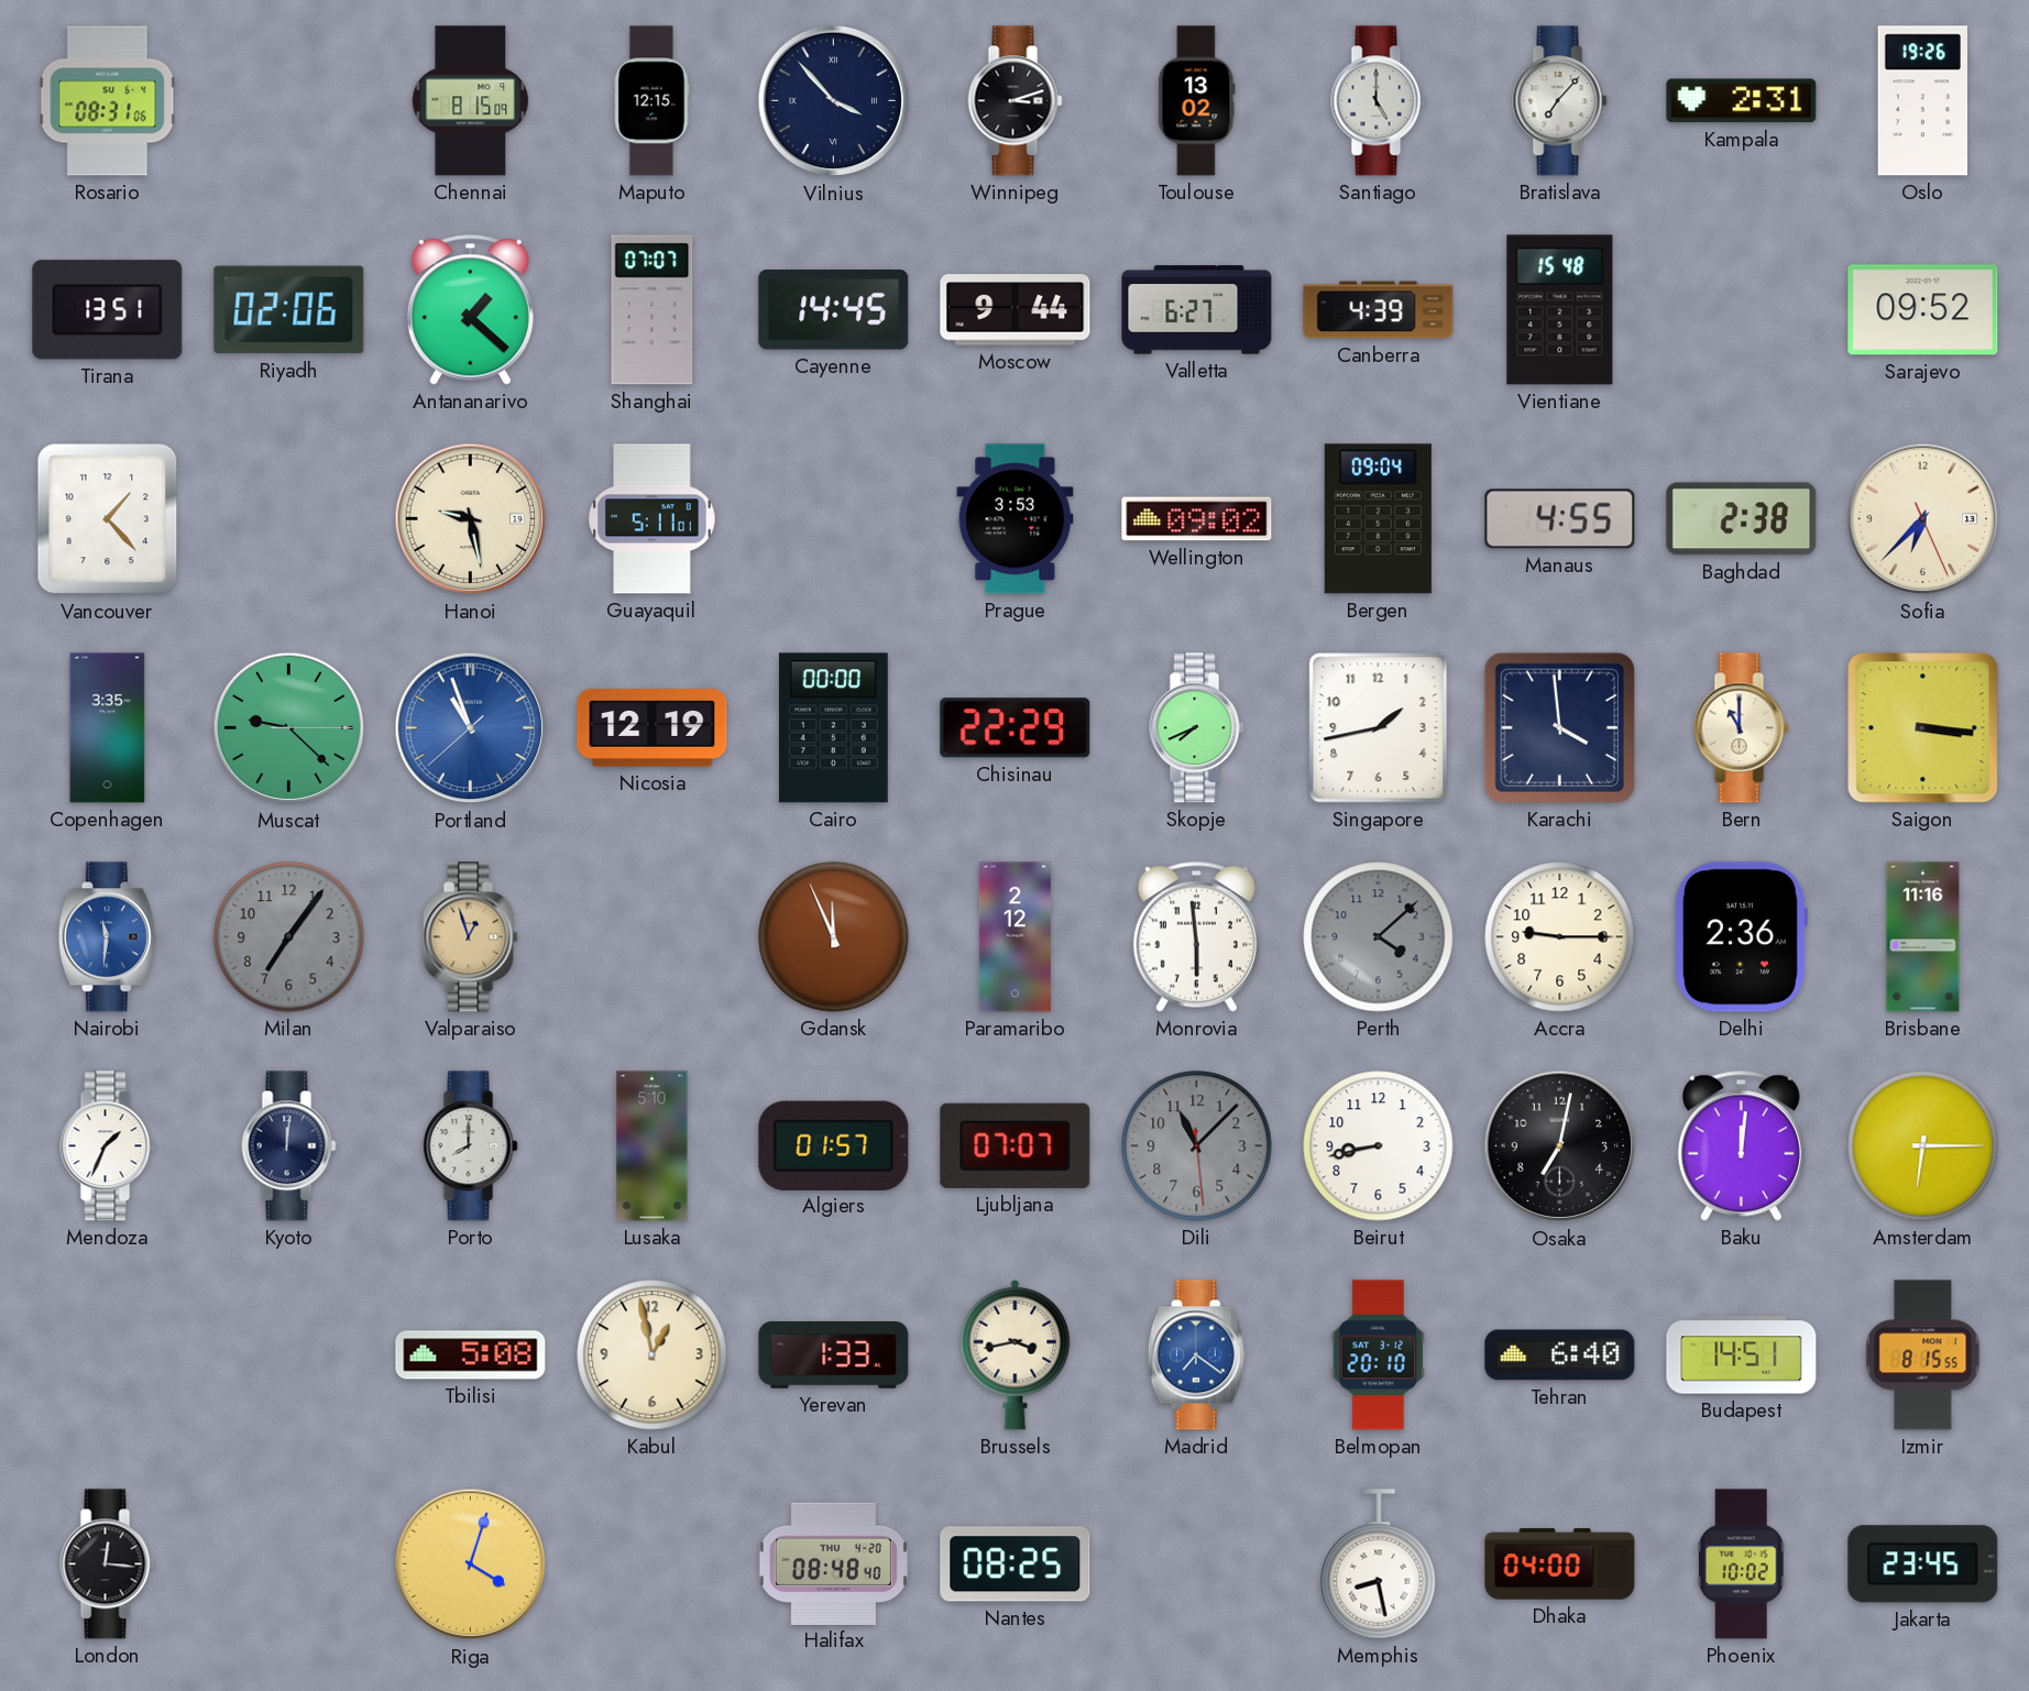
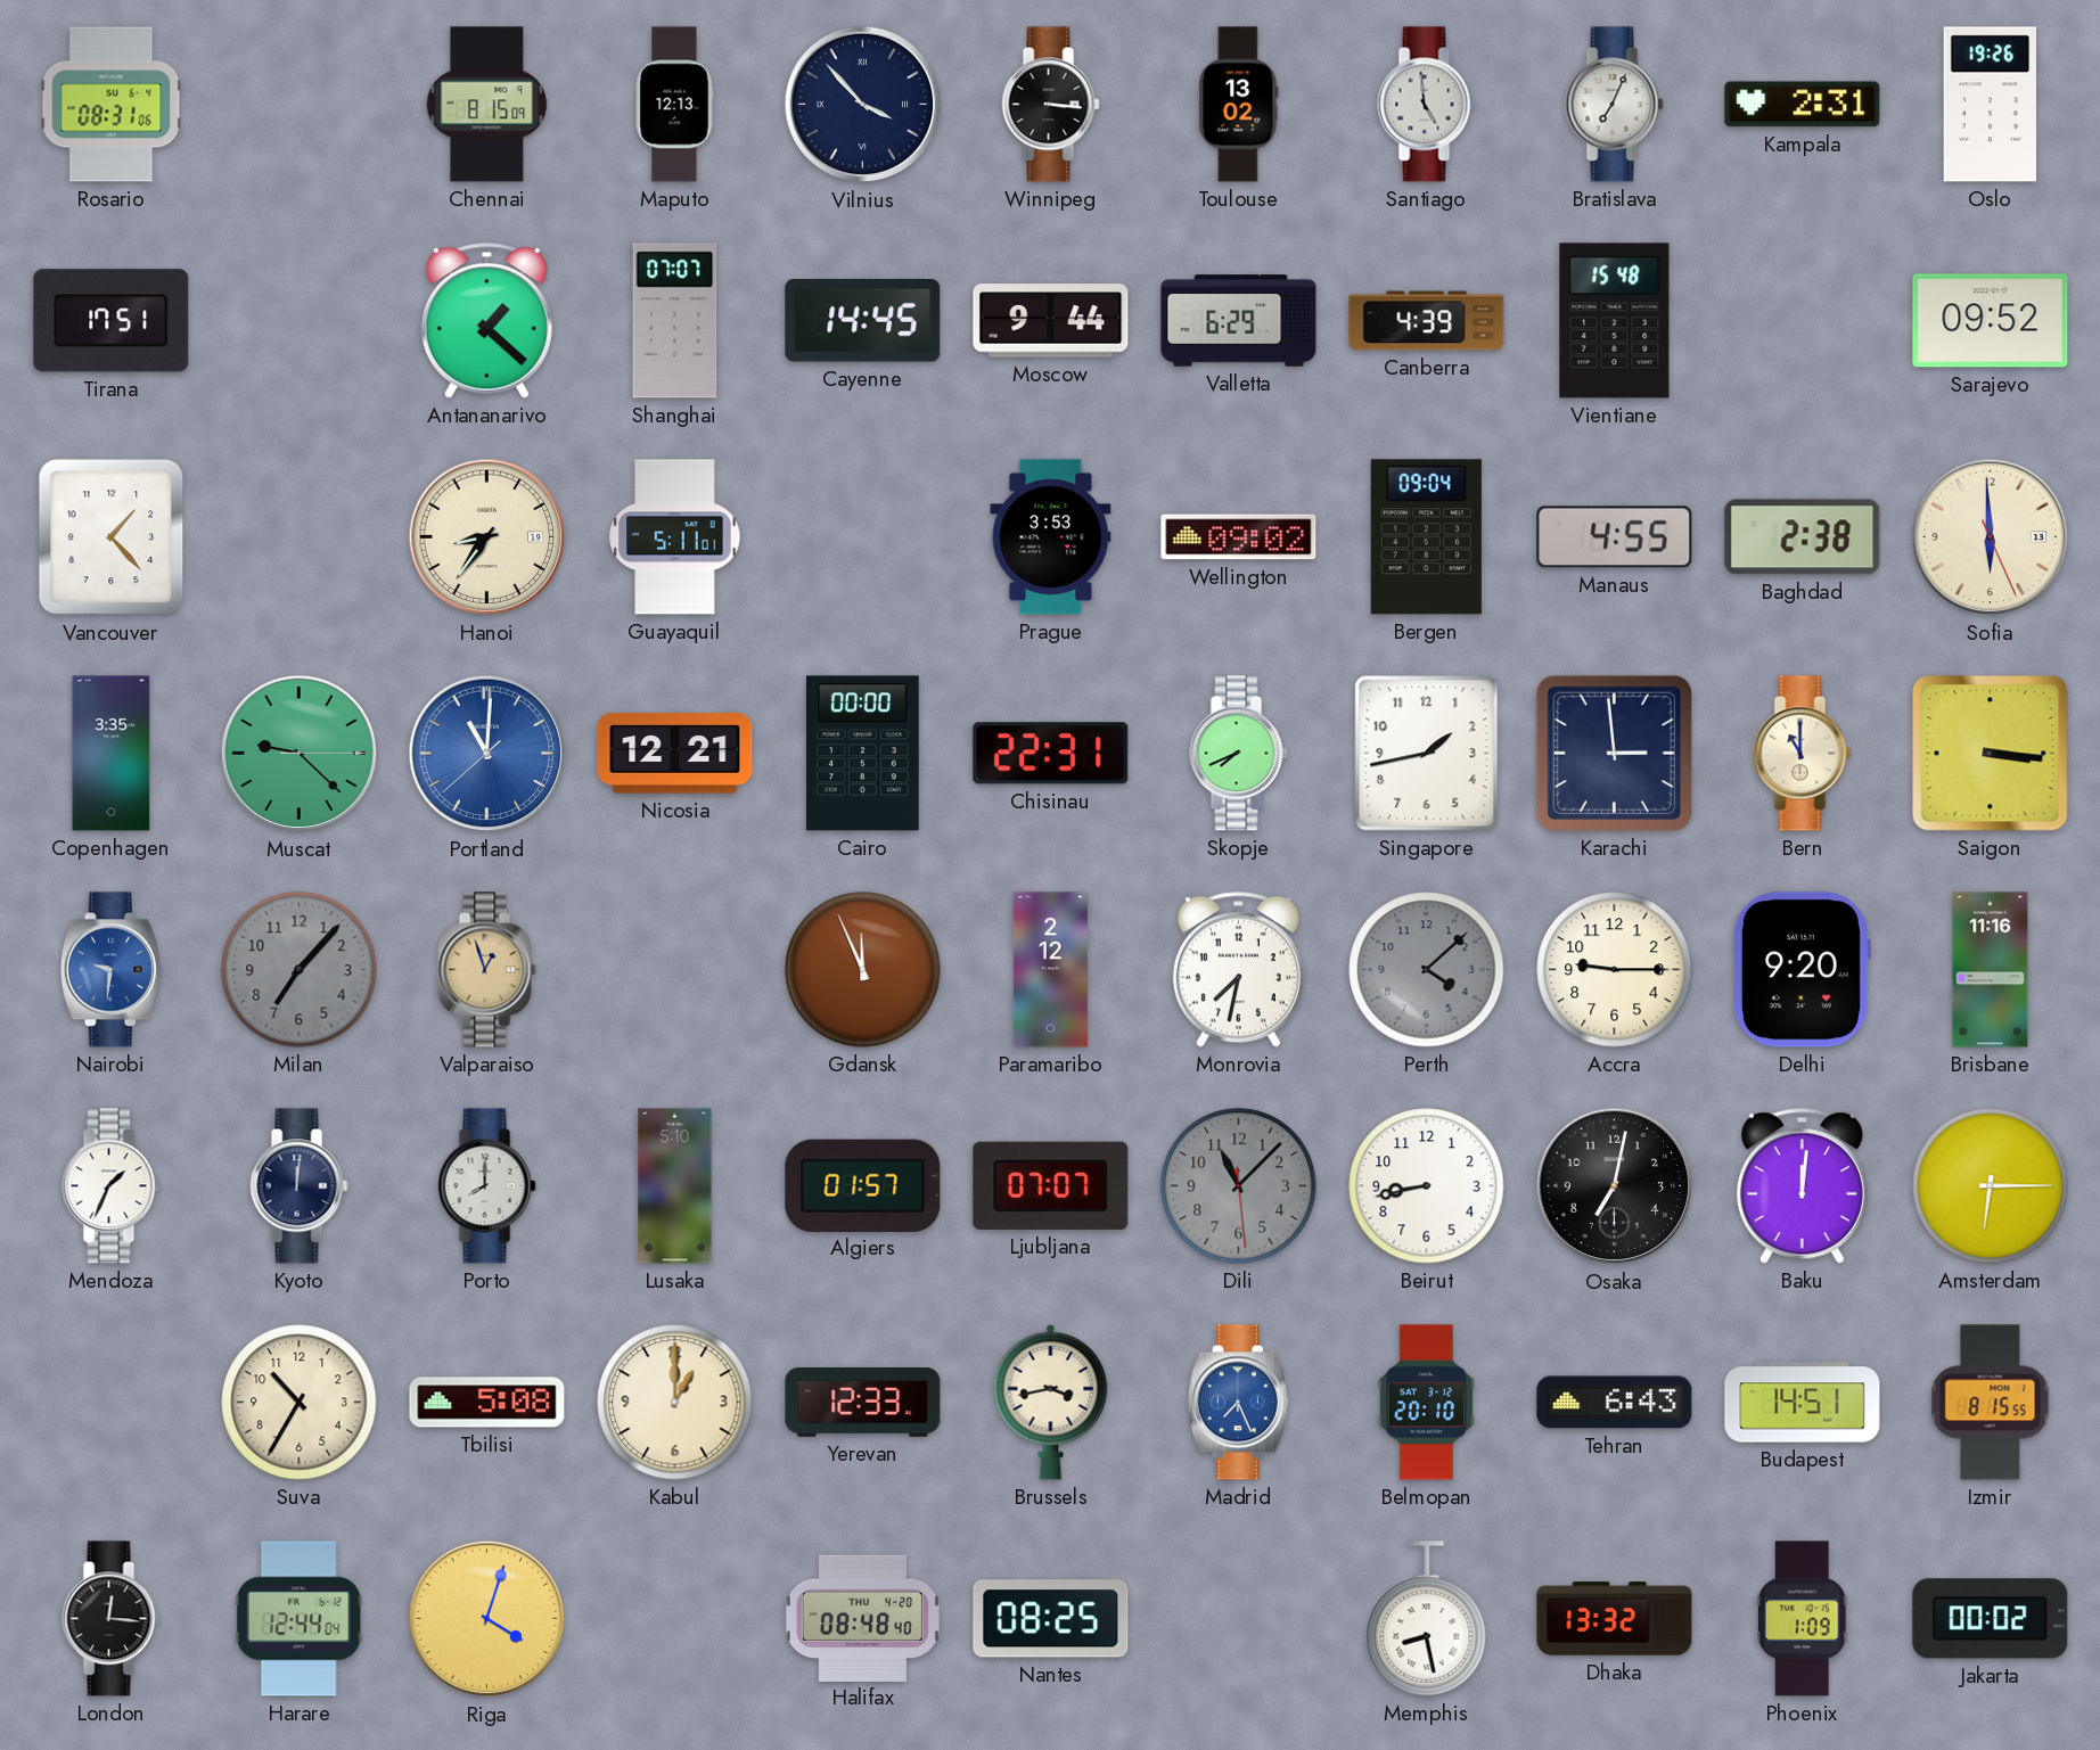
Maputo: 12:15 -> 12:13
Winnipeg: 3:12 -> 3:16
Santiago: 5:00 -> 4:59
Bratislava: 7:07 -> 7:04
Tirana: 13:51 -> 17:51
Riyadh: 02:06 -> none
Valletta: 6:27 -> 6:29
Hanoi: 9:28 -> 8:36
Sofia: 6:37 -> 5:59
Portland: 10:56 -> 11:00
Nicosia: 12:19 -> 12:21
Chisinau: 22:29 -> 22:31
Karachi: 3:59 -> 2:59
Nairobi: 11:31 -> 9:31
Milan: 7:06 -> 7:07
Monrovia: 5:59 -> 7:32
Delhi: 2:36 -> 9:20
Suva: none -> 10:35
Kabul: 12:58 -> 1:00
Yerevan: 1:33 -> 12:33
Madrid: 7:21 -> 7:26
Tehran: 6:40 -> 6:43
Harare: none -> 12:44
Dhaka: 04:00 -> 13:32
Phoenix: 10:02 -> 1:09
Jakarta: 23:45 -> 00:02
